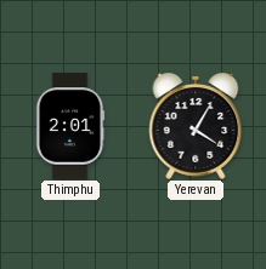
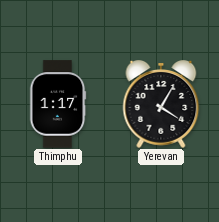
Thimphu: 2:01 -> 1:17
